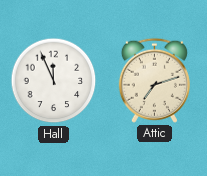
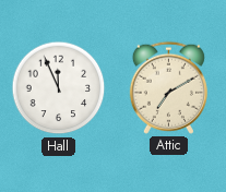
Attic: 7:12 -> 7:10
